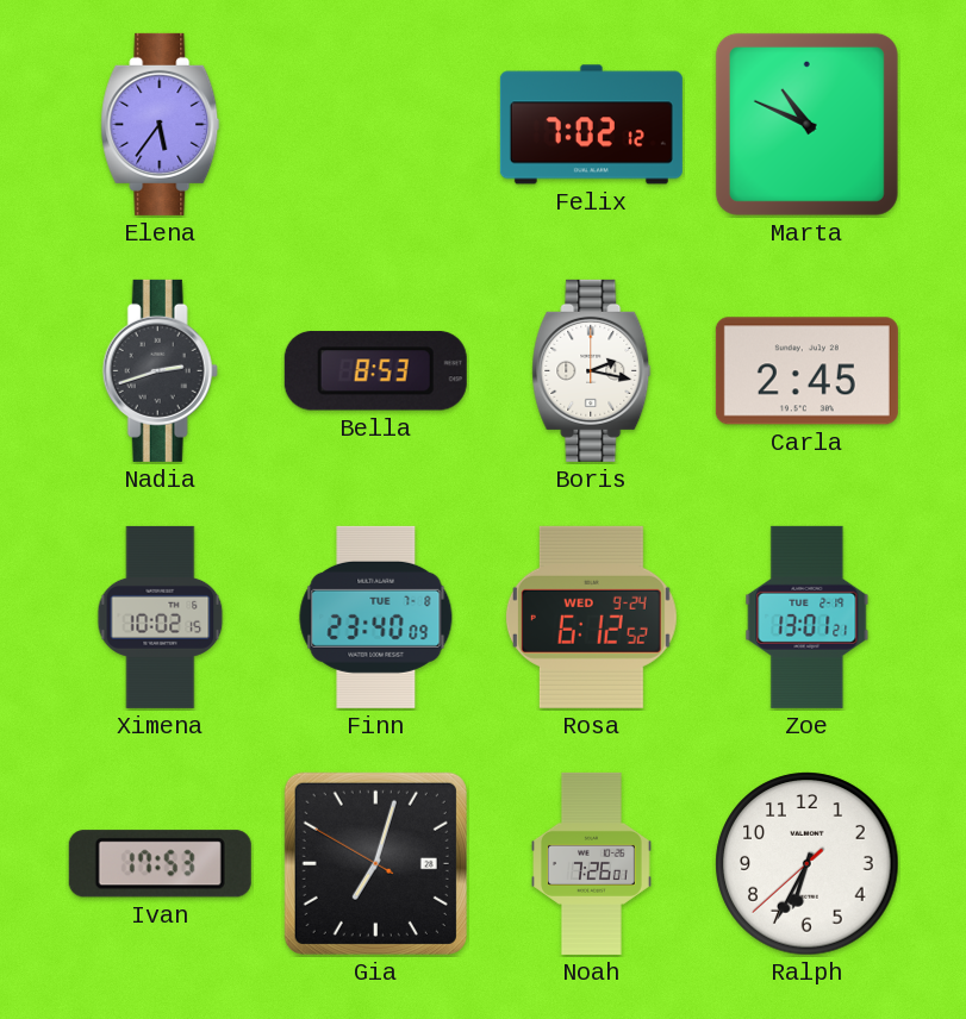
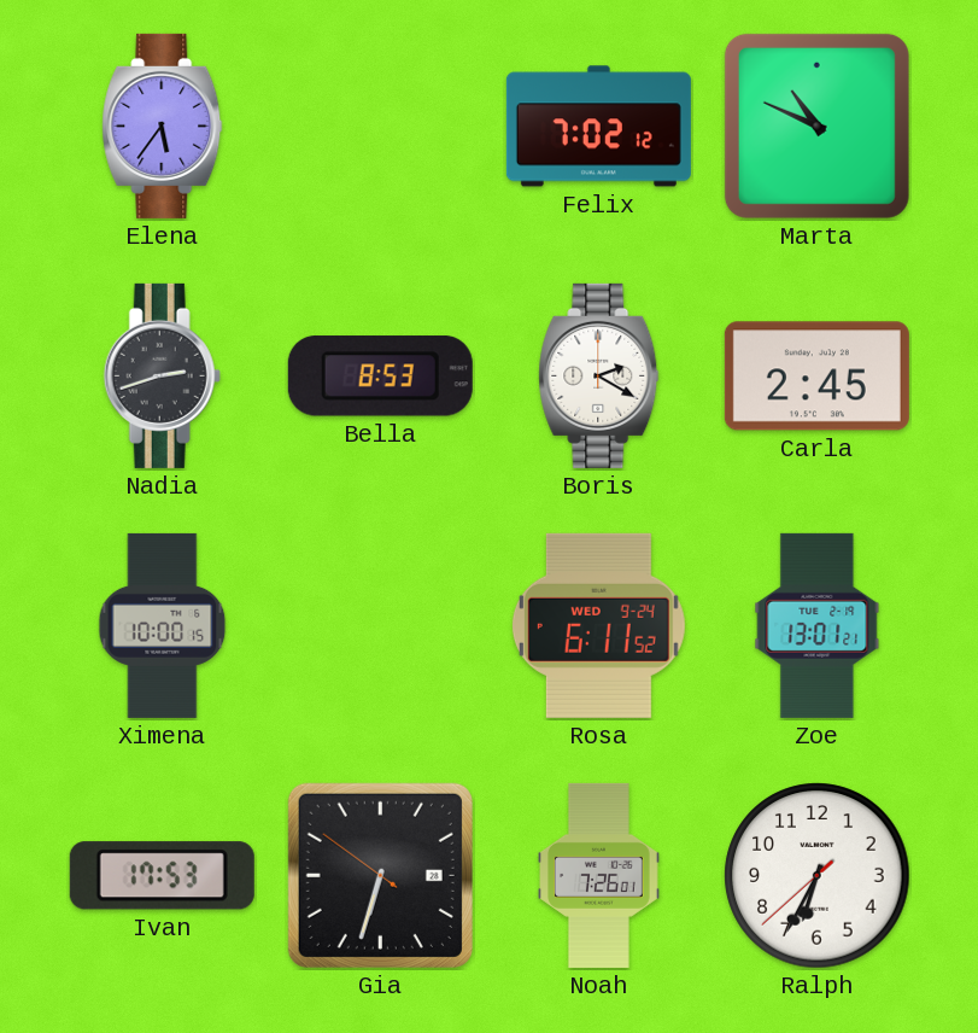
Boris: 2:17 -> 2:20
Ximena: 10:02 -> 10:00
Finn: 23:40 -> none
Rosa: 6:12 -> 6:11
Gia: 7:02 -> 6:32
